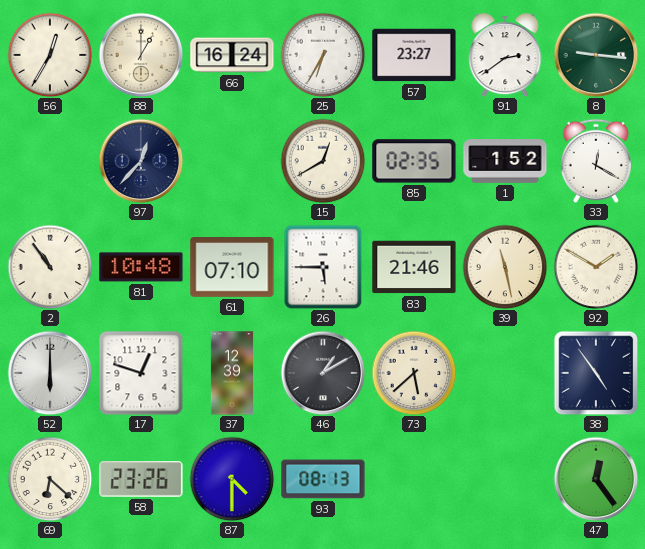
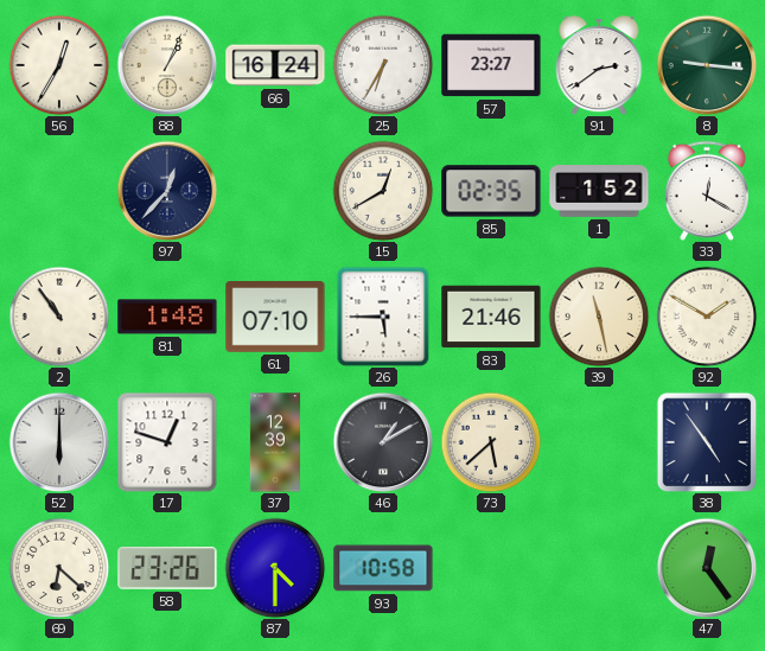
88: 1:00 -> 1:04
81: 10:48 -> 1:48
93: 08:13 -> 10:58
